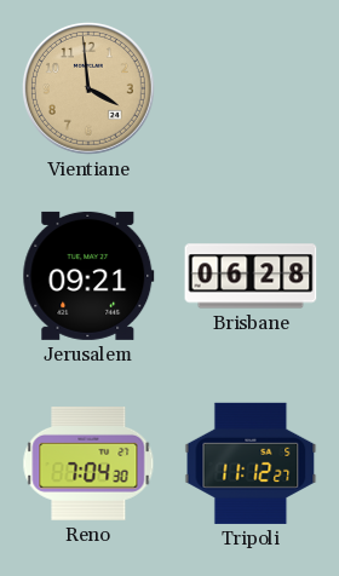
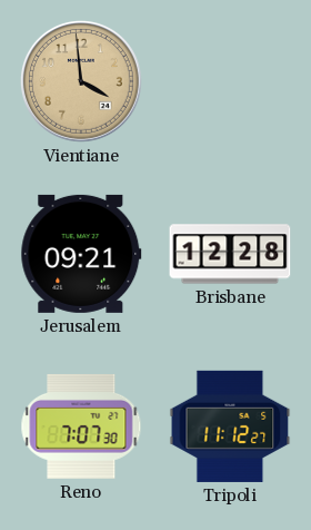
Brisbane: 06:28 -> 12:28
Reno: 7:04 -> 7:07
